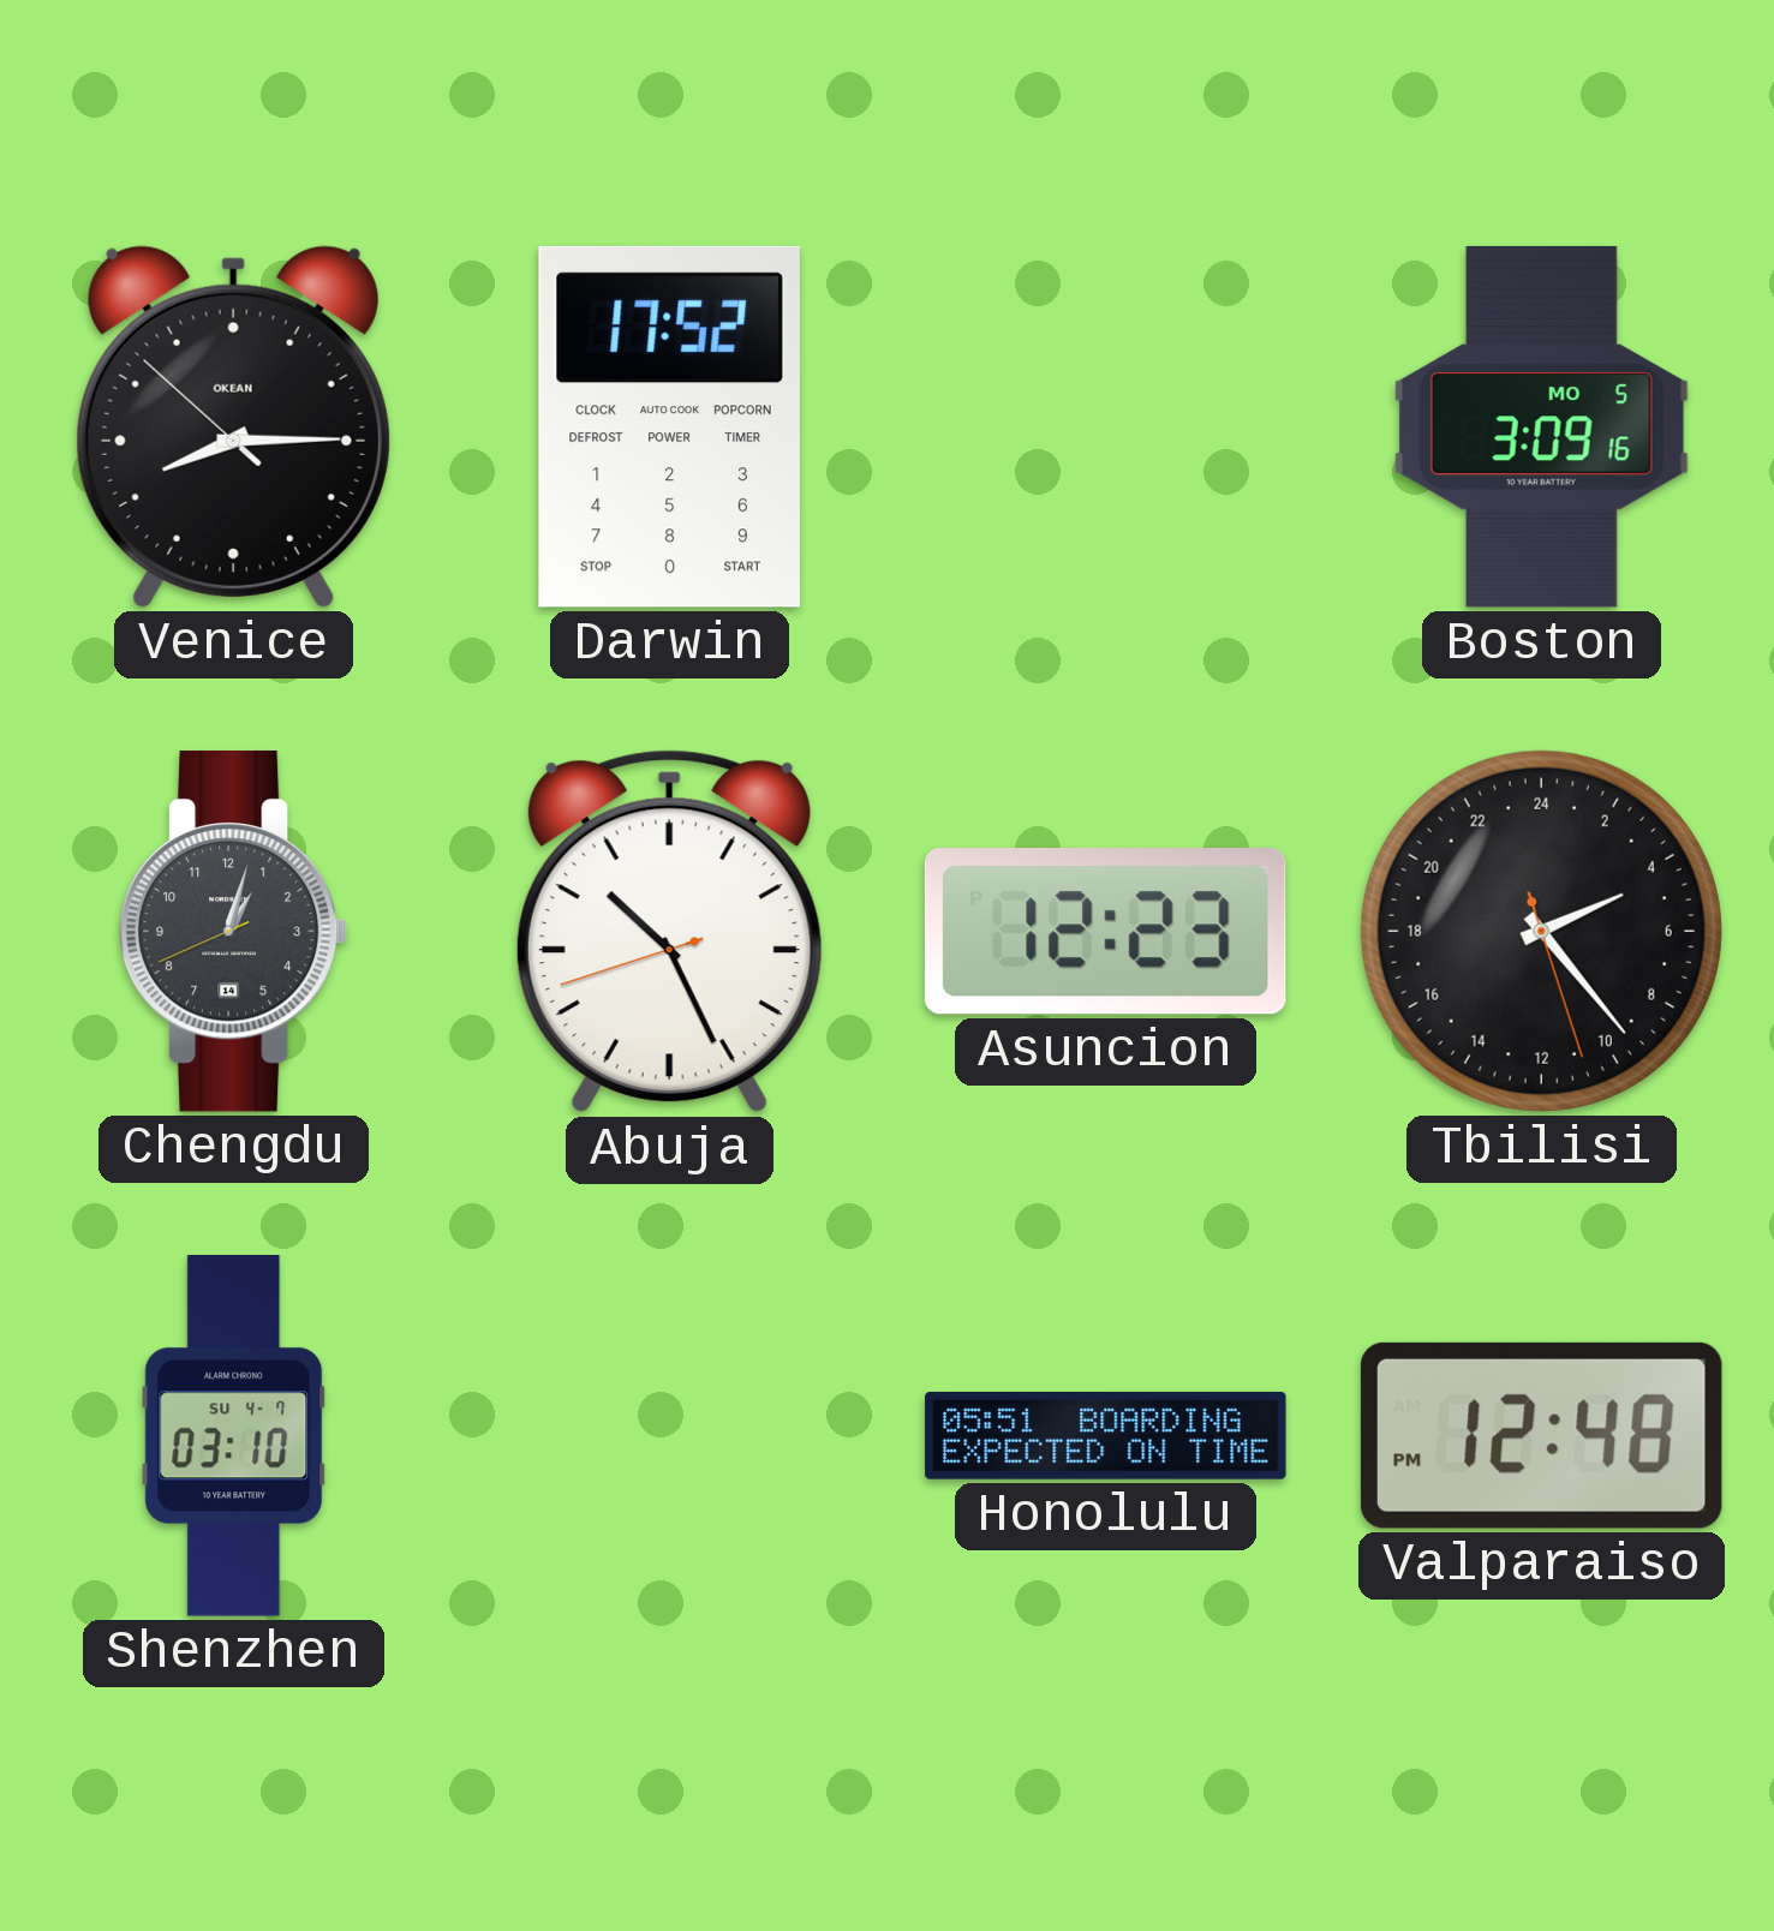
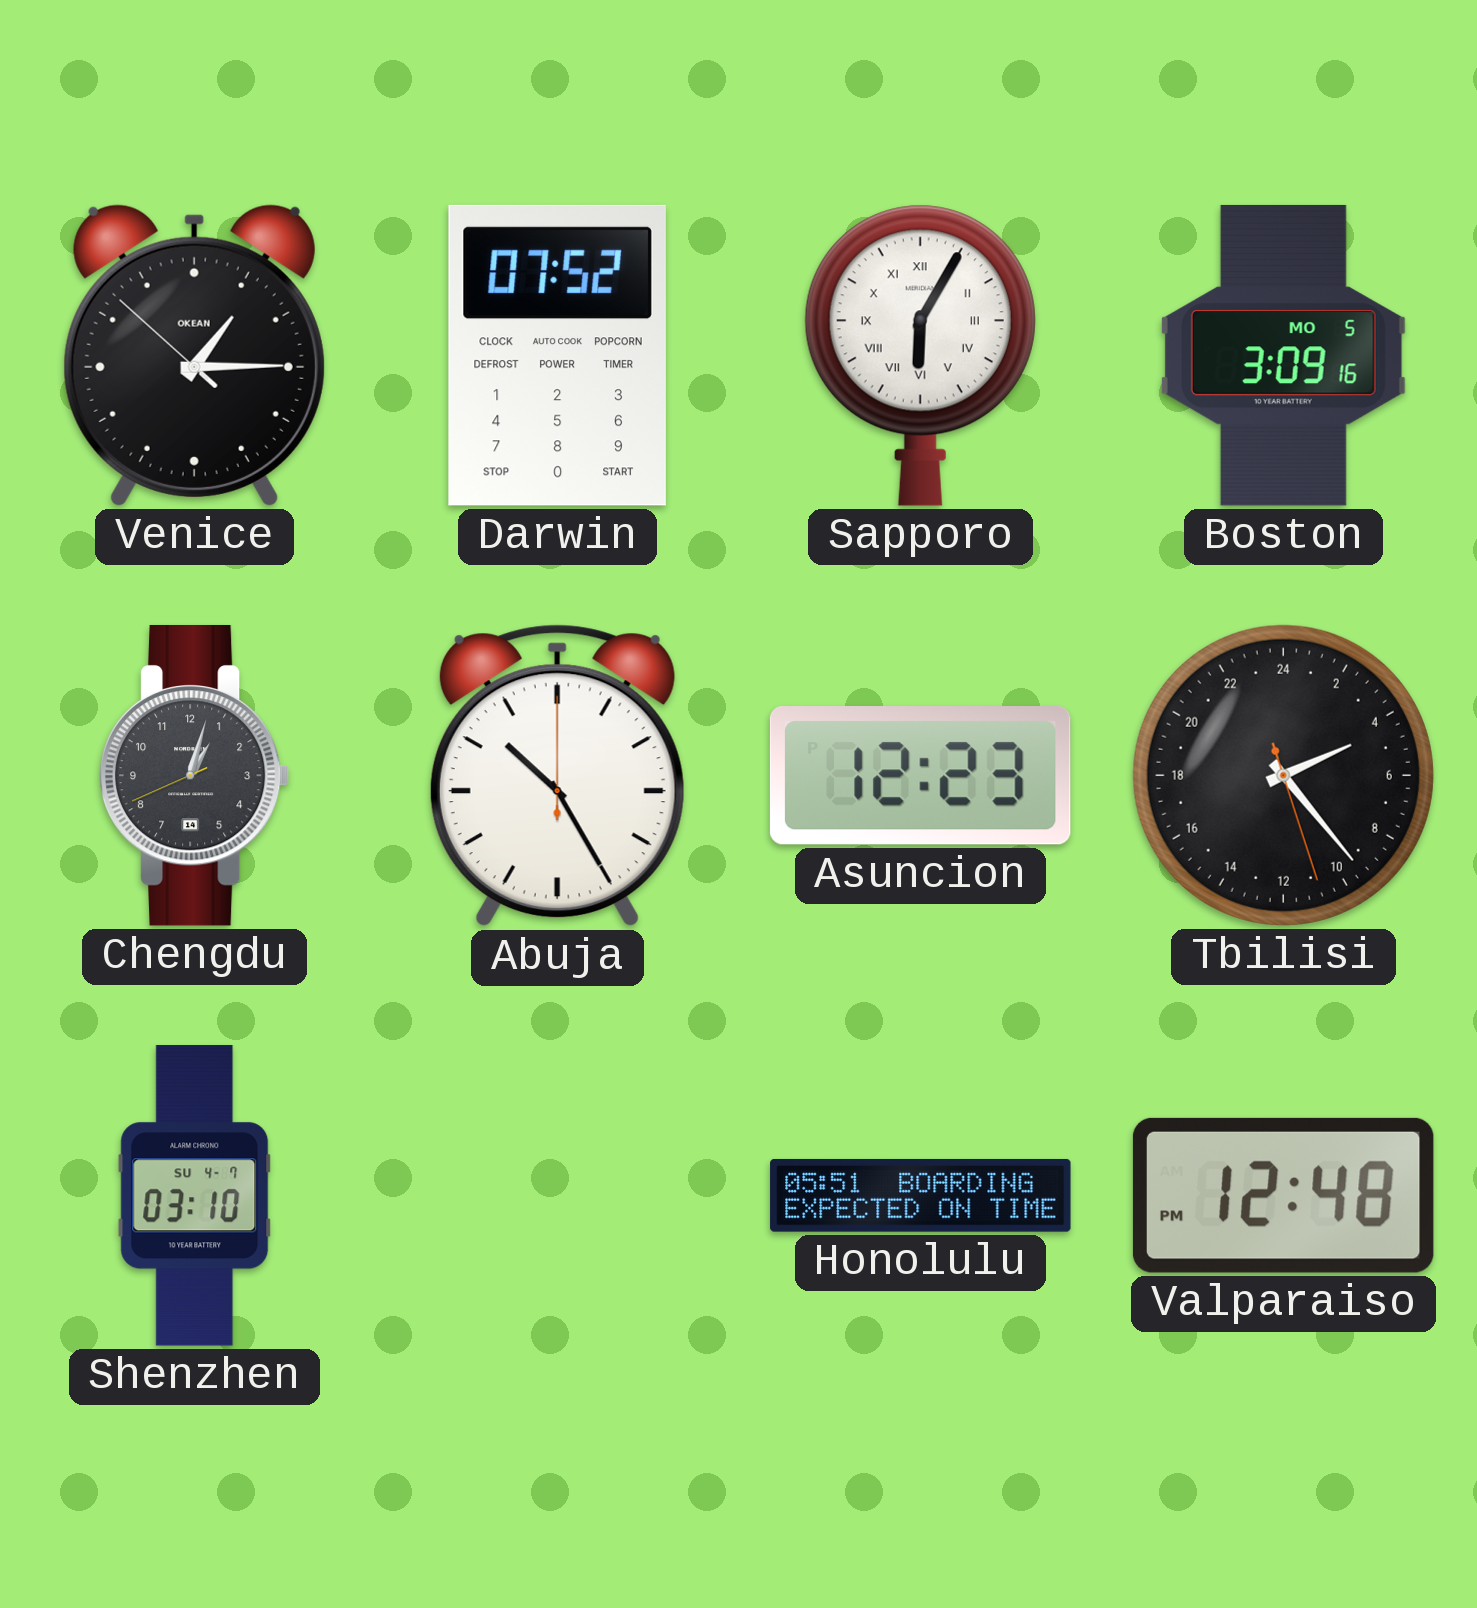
Venice: 8:14 -> 1:14
Darwin: 17:52 -> 07:52
Sapporo: none -> 6:05
Abuja: 10:25:42 -> 10:25:00
